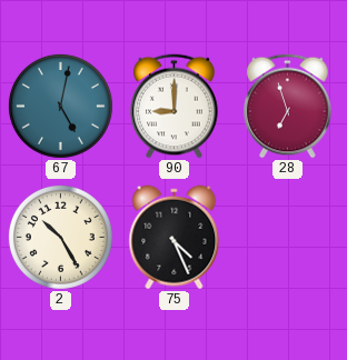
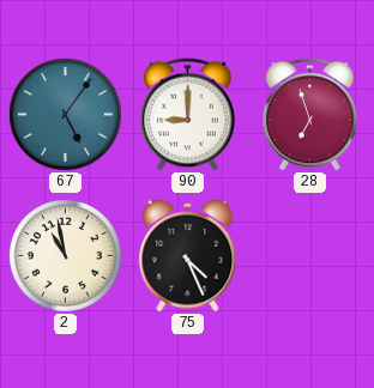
67: 5:02 -> 5:06
2: 10:25 -> 10:58
